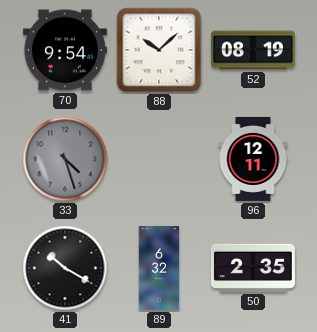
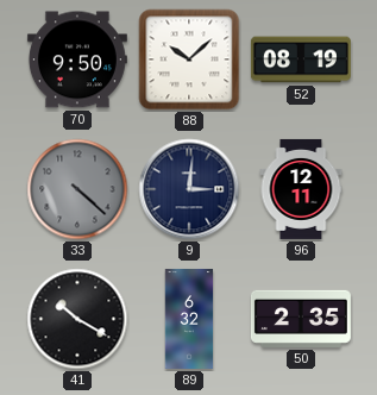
70: 9:54 -> 9:50
33: 4:27 -> 4:22
9: none -> 3:01
